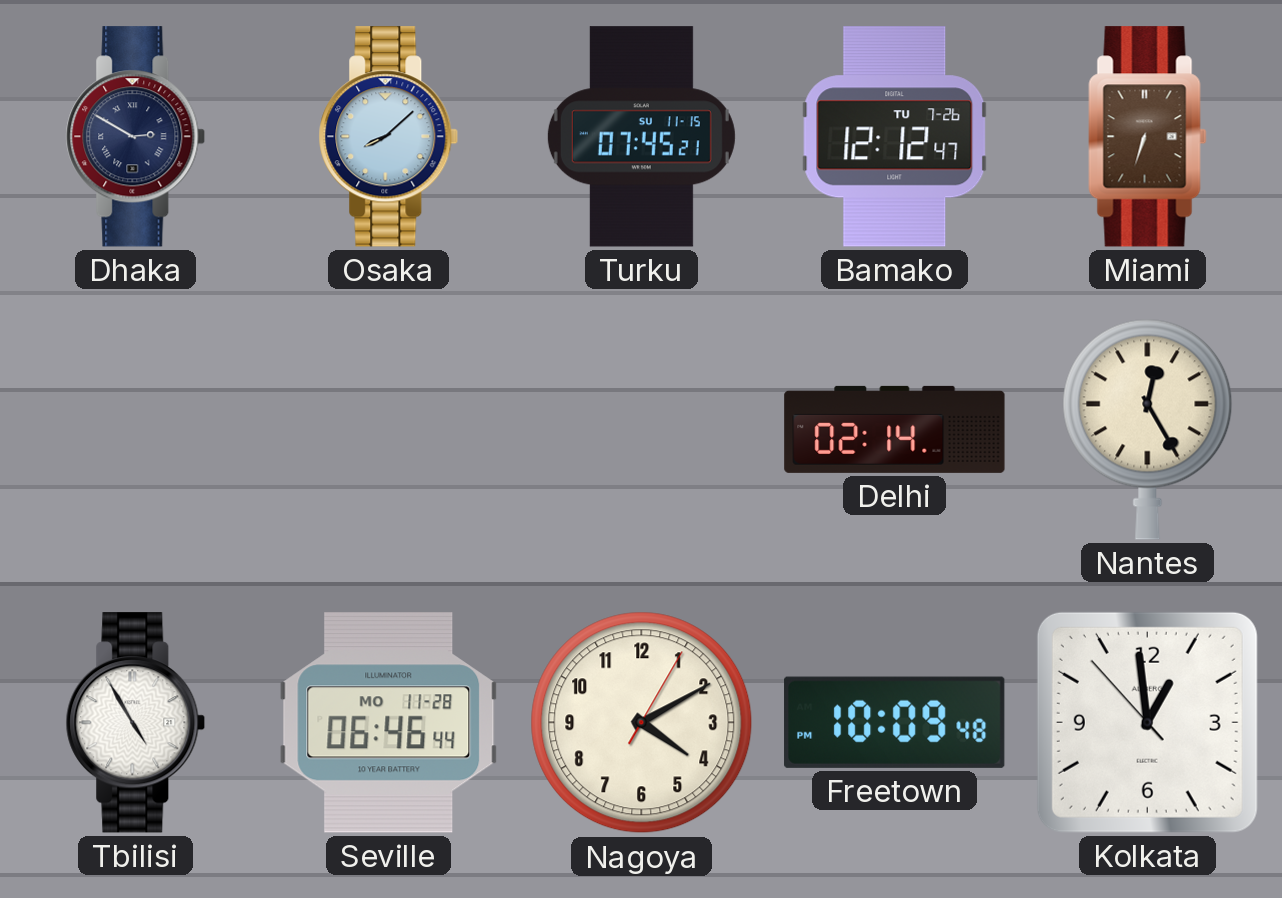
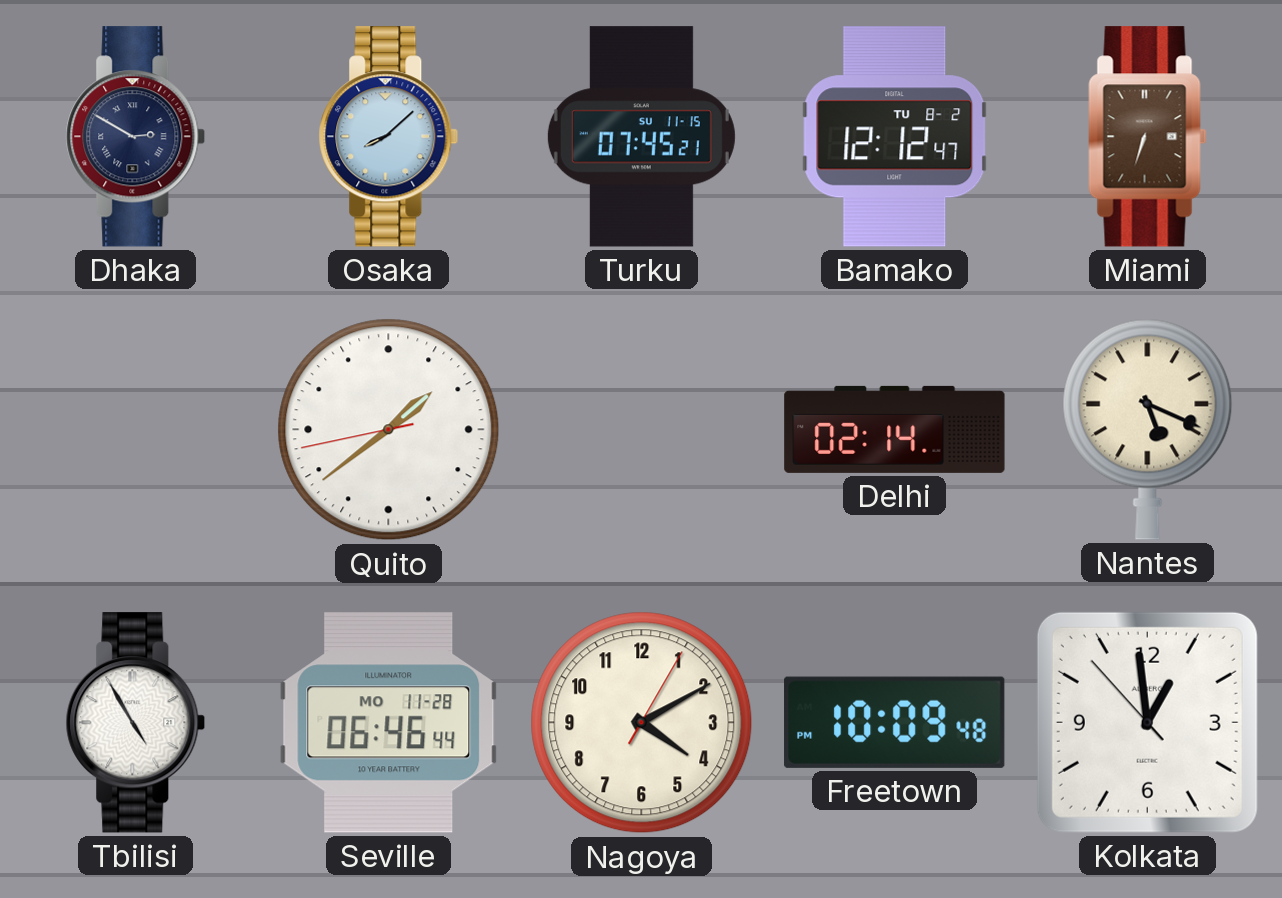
Bamako date: TU 7-26 -> TU 8-2
Quito: none -> 1:38
Nantes: 12:25 -> 5:19
